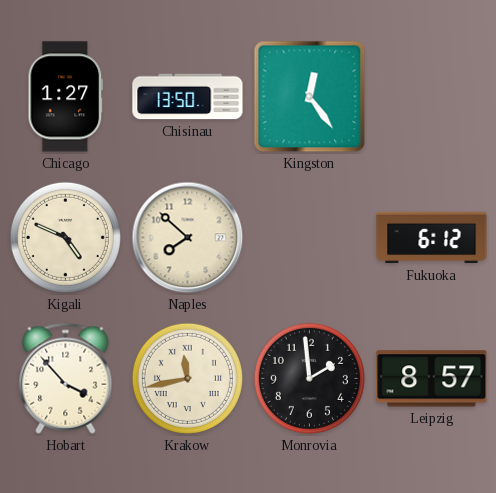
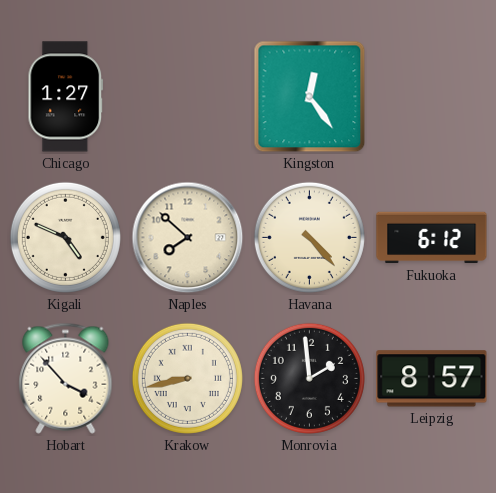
Chisinau: 13:50 -> none
Havana: none -> 4:23
Krakow: 11:43 -> 8:43
